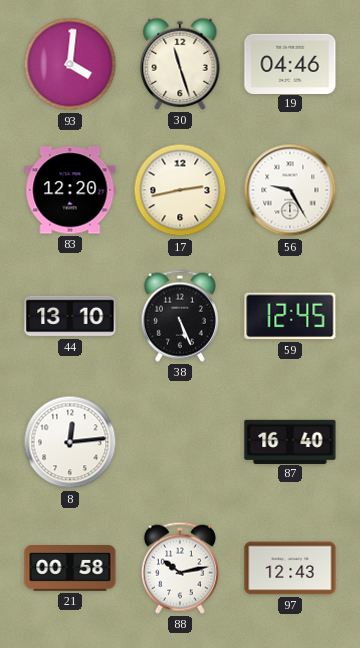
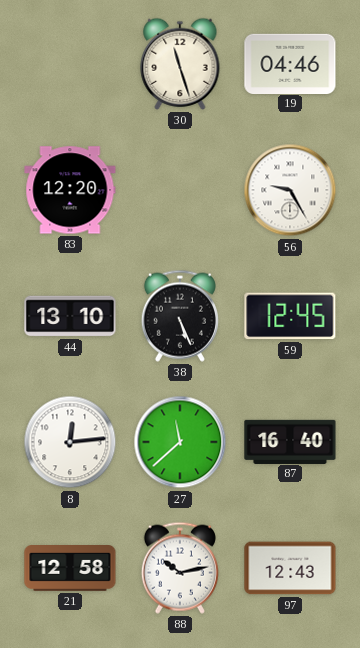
93: 4:01 -> none
17: 2:43 -> none
27: none -> 11:38
21: 00:58 -> 12:58
